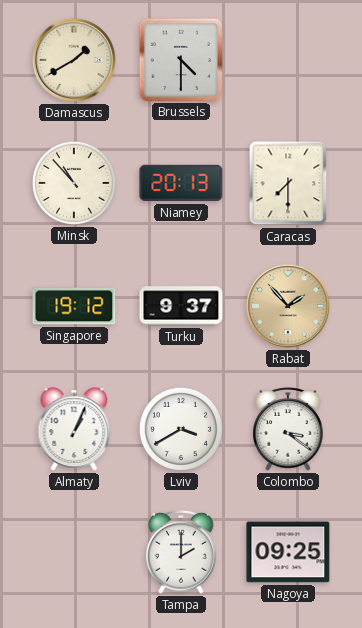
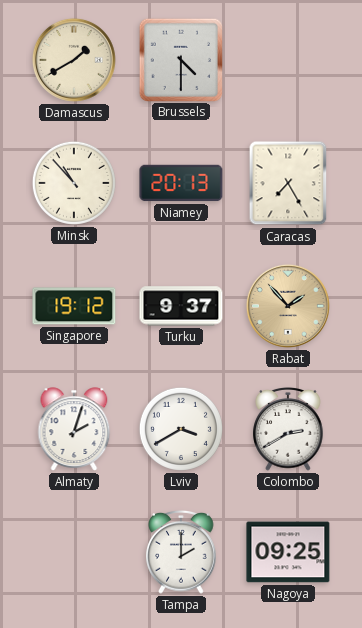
Caracas: 7:30 -> 7:25
Almaty: 1:04 -> 2:03
Colombo: 3:21 -> 2:40
